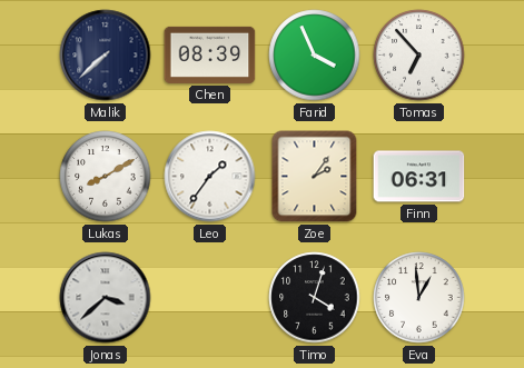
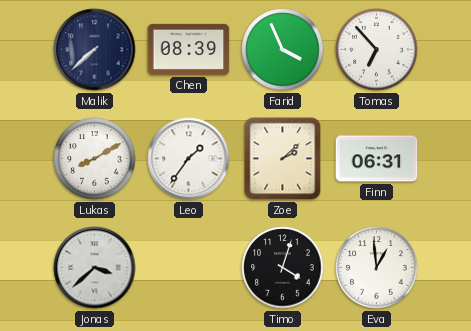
Zoe: 2:06 -> 2:08
